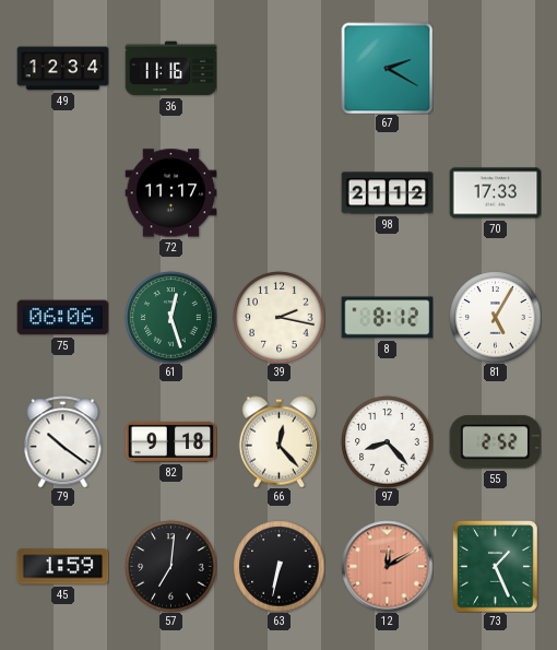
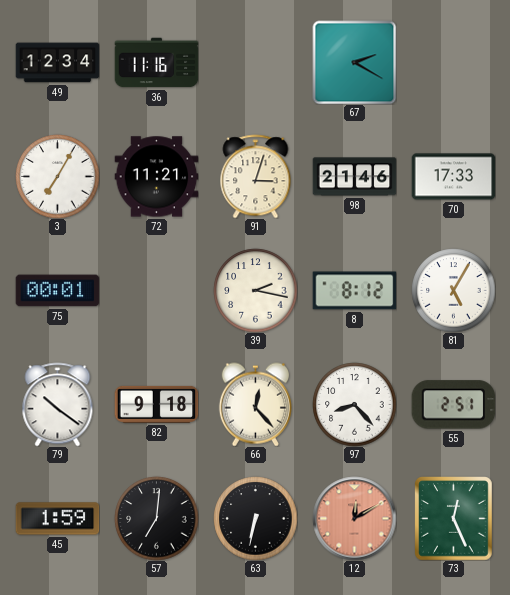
3: none -> 7:05
72: 11:17 -> 11:21
91: none -> 3:03
98: 21:12 -> 21:46
75: 06:06 -> 00:01
61: 12:27 -> none
55: 2:52 -> 2:51
73: 1:26 -> 12:26
